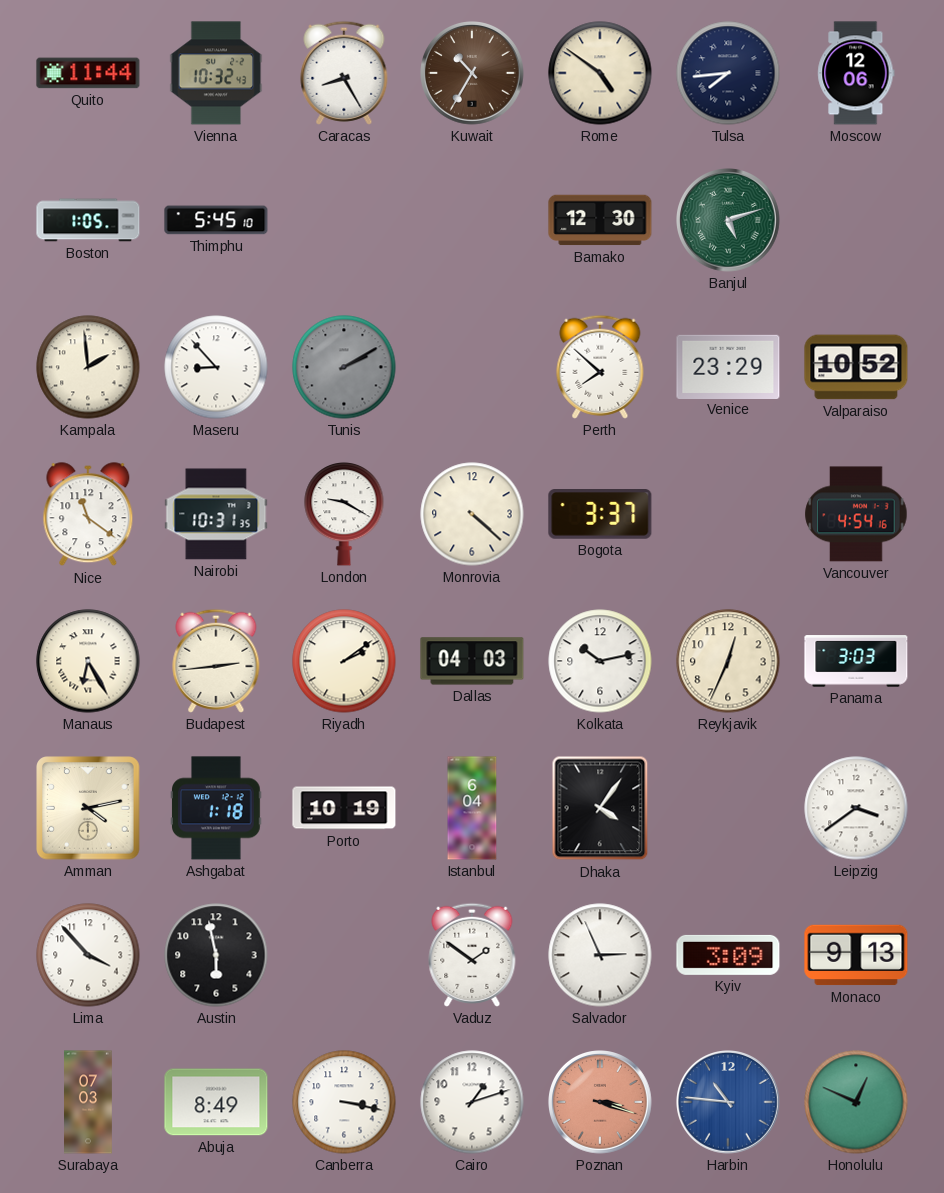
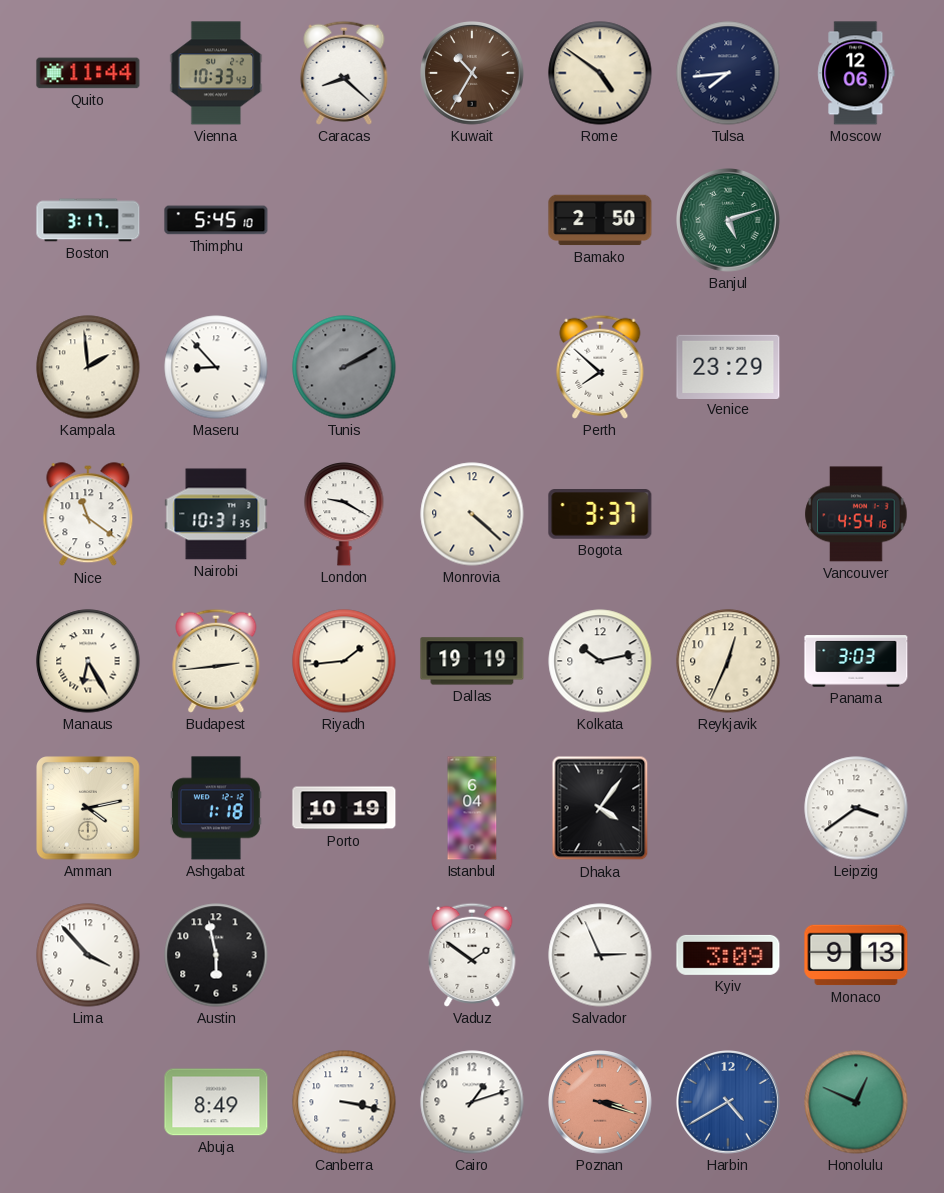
Vienna: 10:32 -> 10:33
Caracas: 8:25 -> 8:22
Boston: 1:05 -> 3:17
Bamako: 12:30 -> 2:50
Valparaiso: 10:52 -> none
Riyadh: 2:09 -> 1:44
Dallas: 04:03 -> 19:19
Surabaya: 07:03 -> none
Harbin: 10:46 -> 4:40
